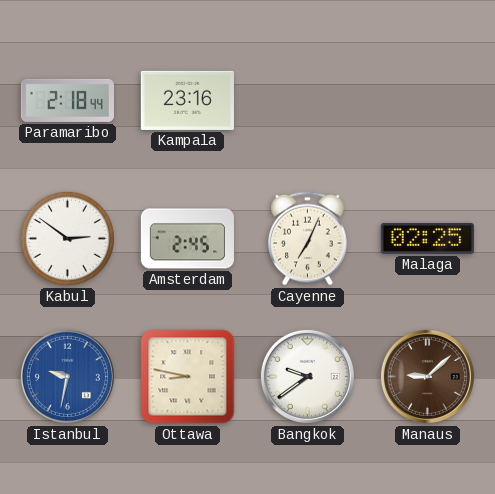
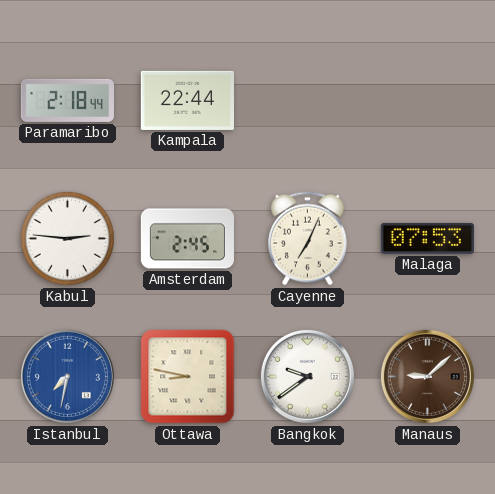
Kampala: 23:16 -> 22:44
Kabul: 2:51 -> 2:46
Malaga: 02:25 -> 07:53
Istanbul: 9:32 -> 7:32
